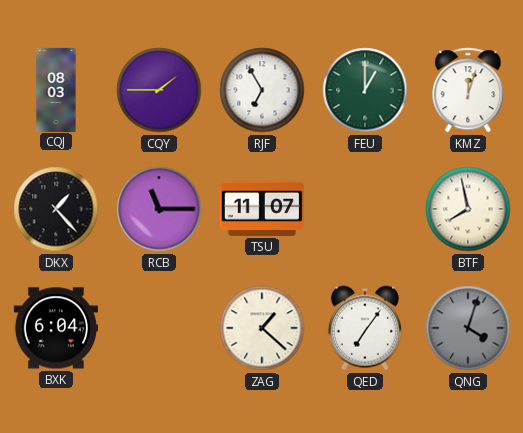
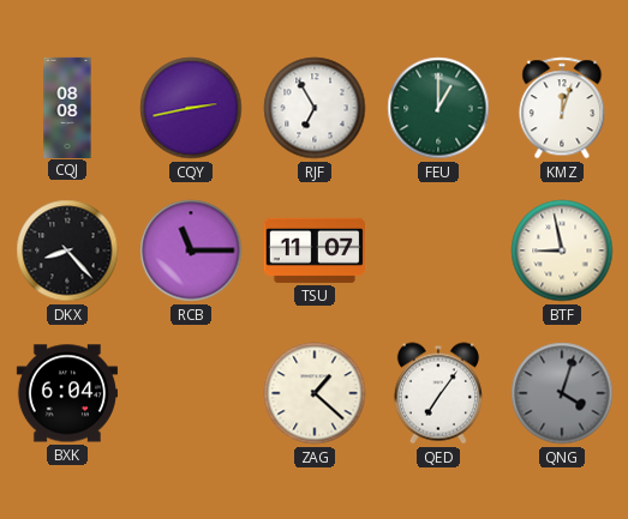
CQJ: 08:03 -> 08:08
CQY: 1:45 -> 2:43
DKX: 1:23 -> 8:23
BTF: 7:58 -> 8:58
